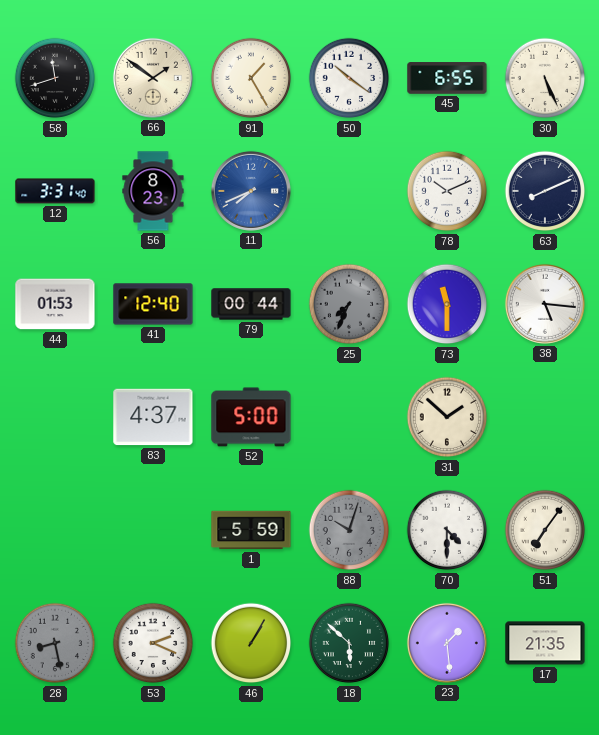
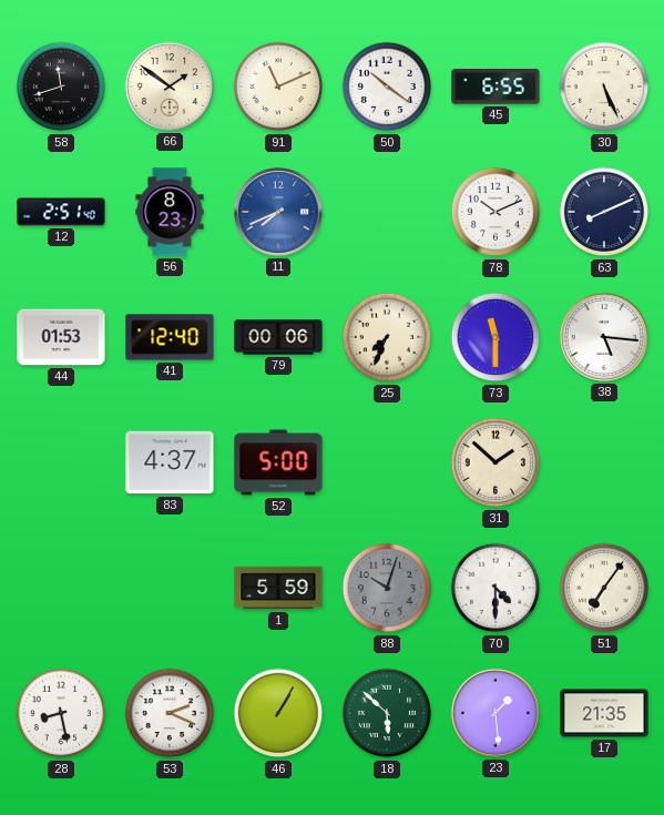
91: 1:25 -> 11:11
12: 3:31 -> 2:51
79: 00:44 -> 00:06
25 dial: grey -> cream
28 dial: grey -> white
